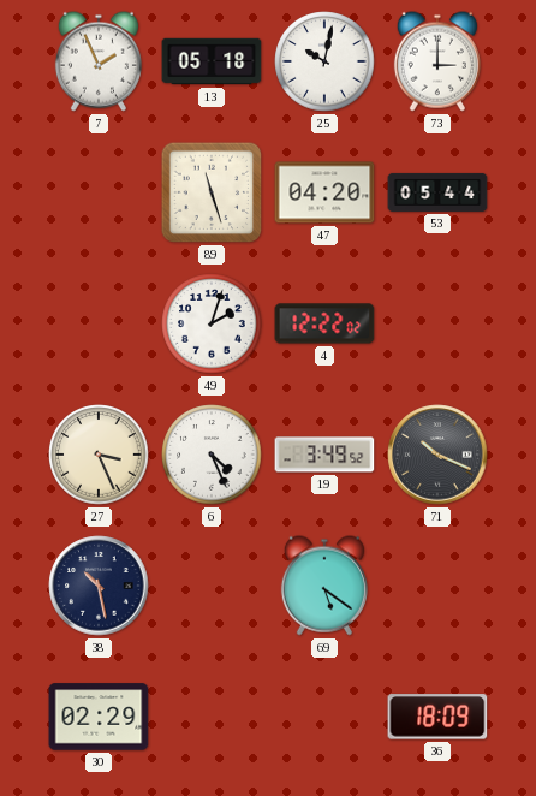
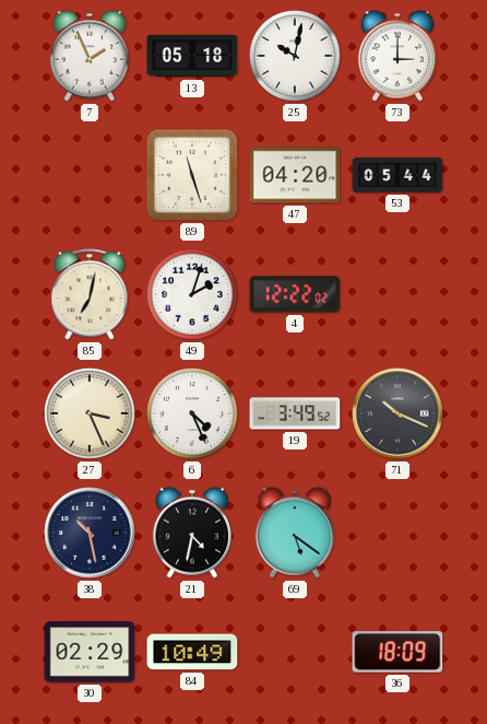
85: none -> 7:02
21: none -> 4:32
84: none -> 10:49
